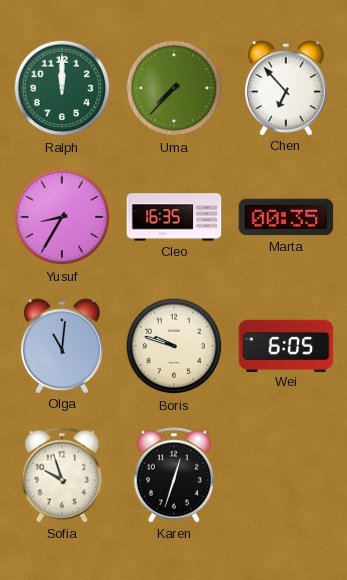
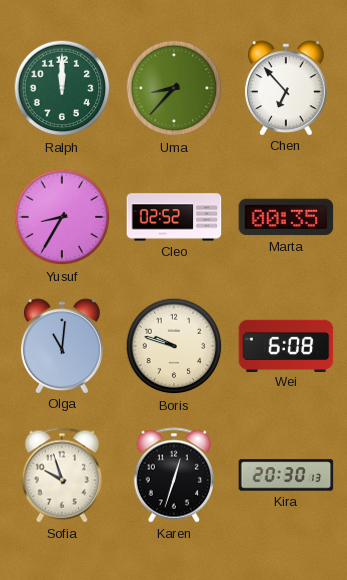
Uma: 7:37 -> 8:37
Cleo: 16:35 -> 02:52
Wei: 6:05 -> 6:08
Kira: none -> 20:30
